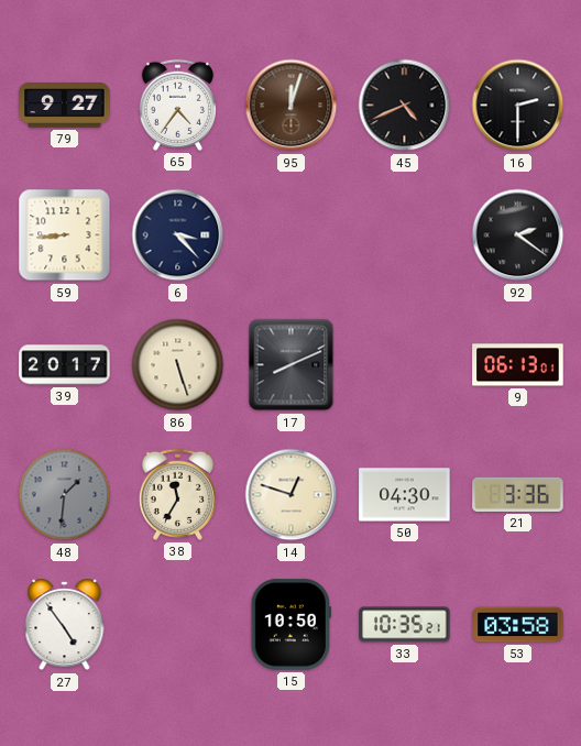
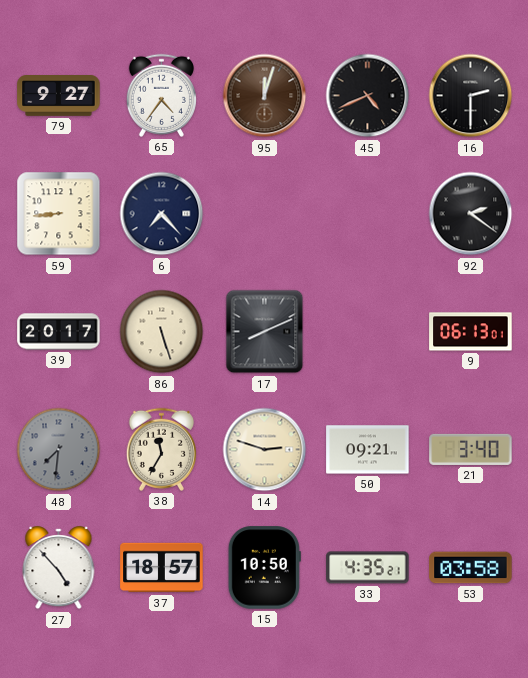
6: 3:23 -> 7:23
48: 1:31 -> 7:31
14: 12:48 -> 2:48
50: 04:30 -> 09:21
21: 3:36 -> 3:40
27: 4:54 -> 4:53
37: none -> 18:57
33: 10:35 -> 4:35
